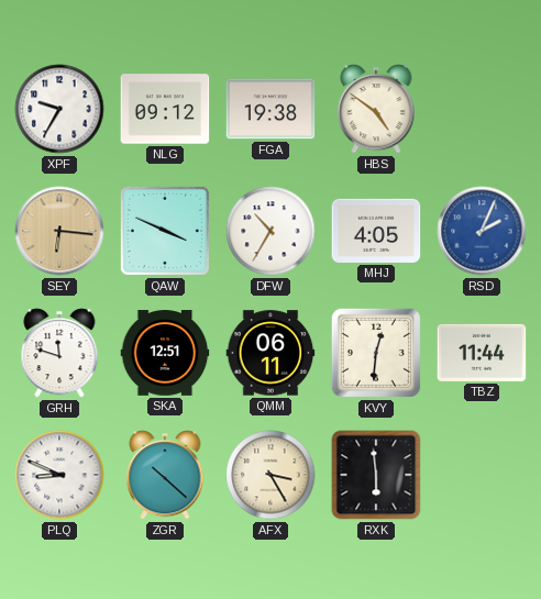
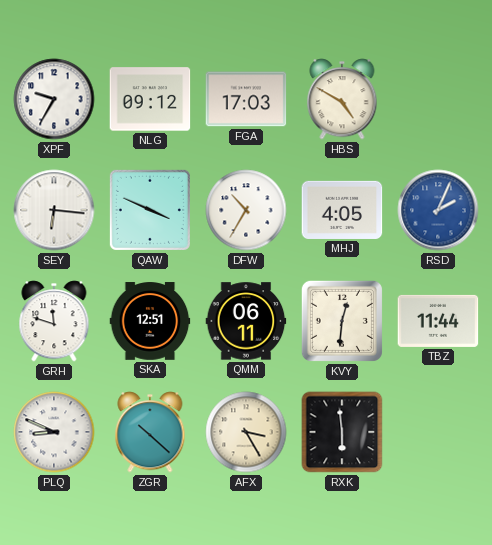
FGA: 19:38 -> 17:03
HBS: 4:51 -> 4:50
SEY dial: champagne -> white
